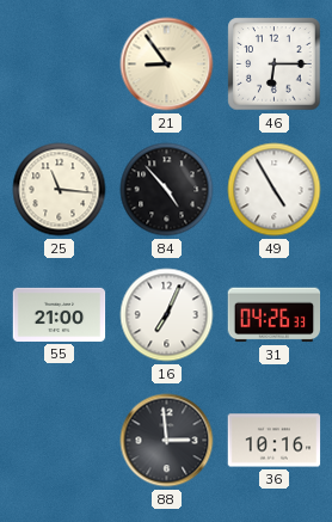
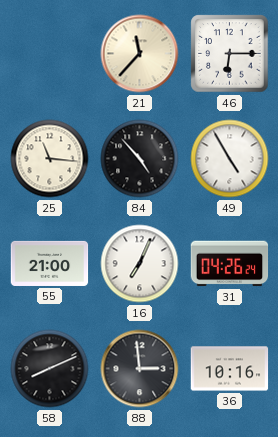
21: 8:54 -> 11:37
31: 04:26:33 -> 04:26:24
58: none -> 8:11
